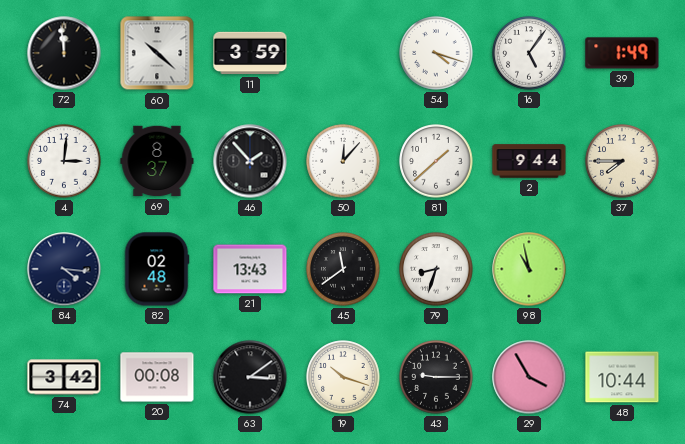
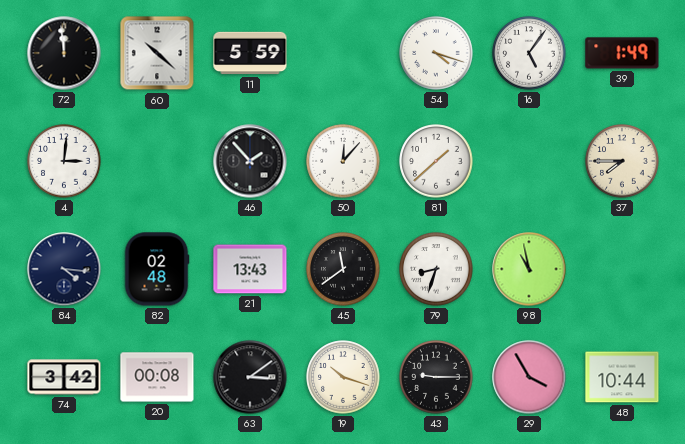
11: 3:59 -> 5:59
69: 8:37 -> none
2: 9:44 -> none
